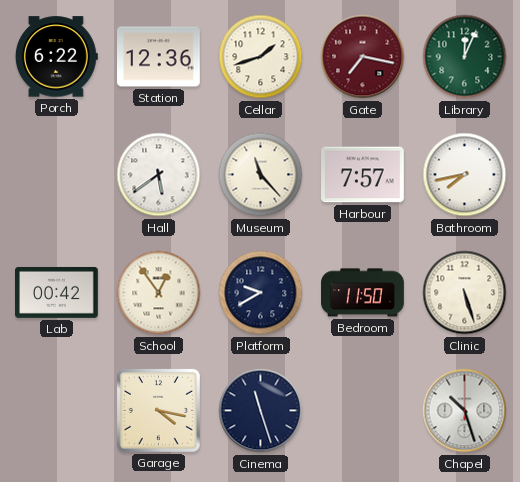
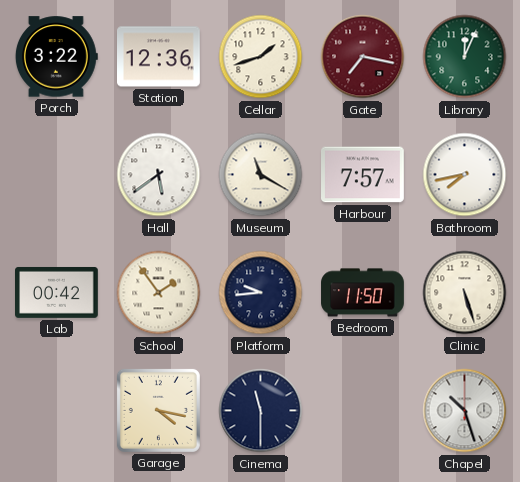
Porch: 6:22 -> 3:22
Museum: 11:23 -> 11:20
School: 12:54 -> 1:54
Platform: 9:40 -> 9:44
Cinema: 11:27 -> 11:30
